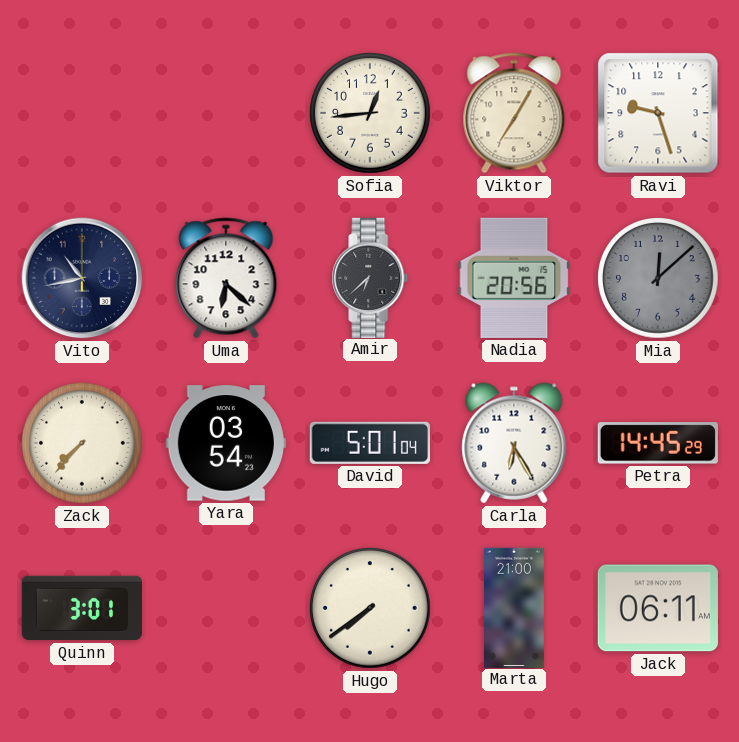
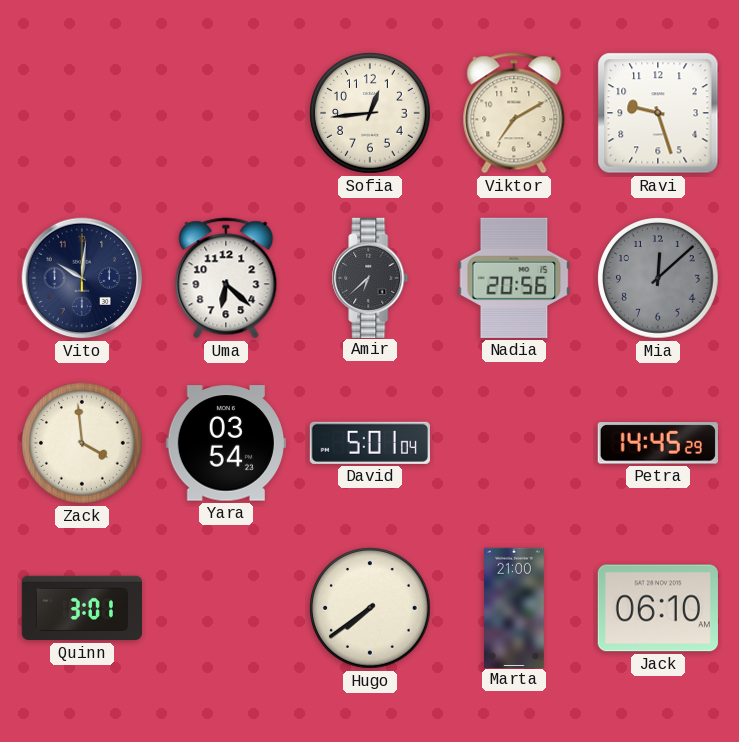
Viktor: 7:05 -> 7:10
Vito: 10:43 -> 10:01
Zack: 7:37 -> 3:59
Carla: 6:25 -> none
Jack: 06:11 -> 06:10
